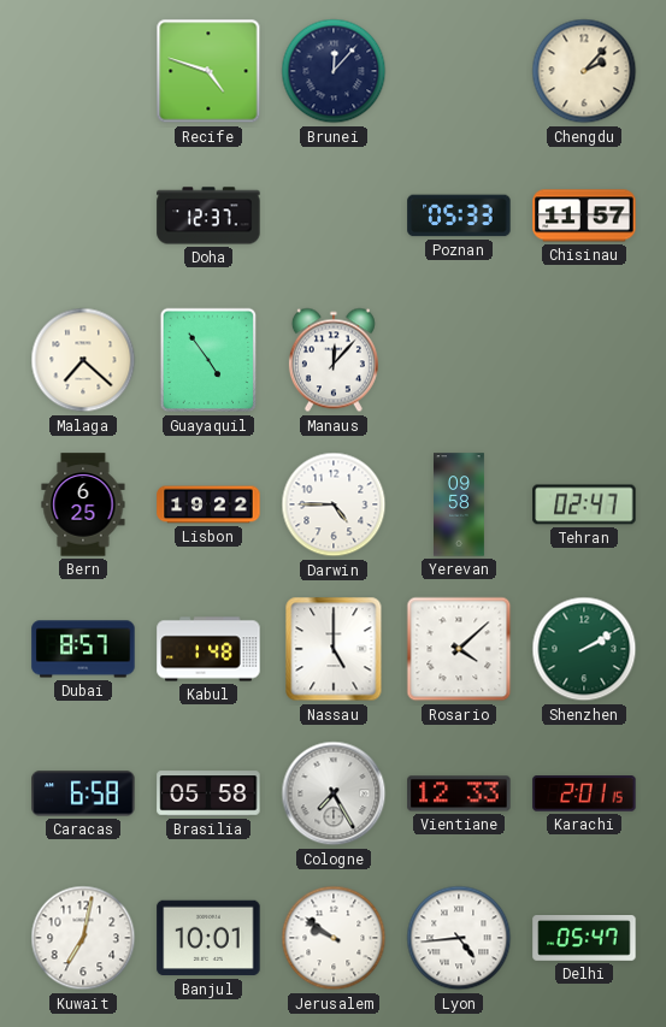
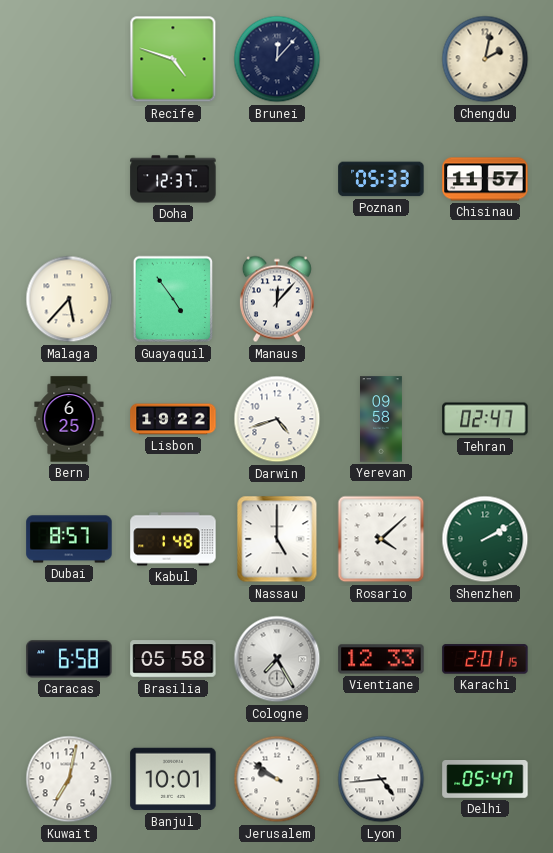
Chengdu: 2:07 -> 2:02
Malaga: 7:22 -> 5:37
Darwin: 4:45 -> 4:42
